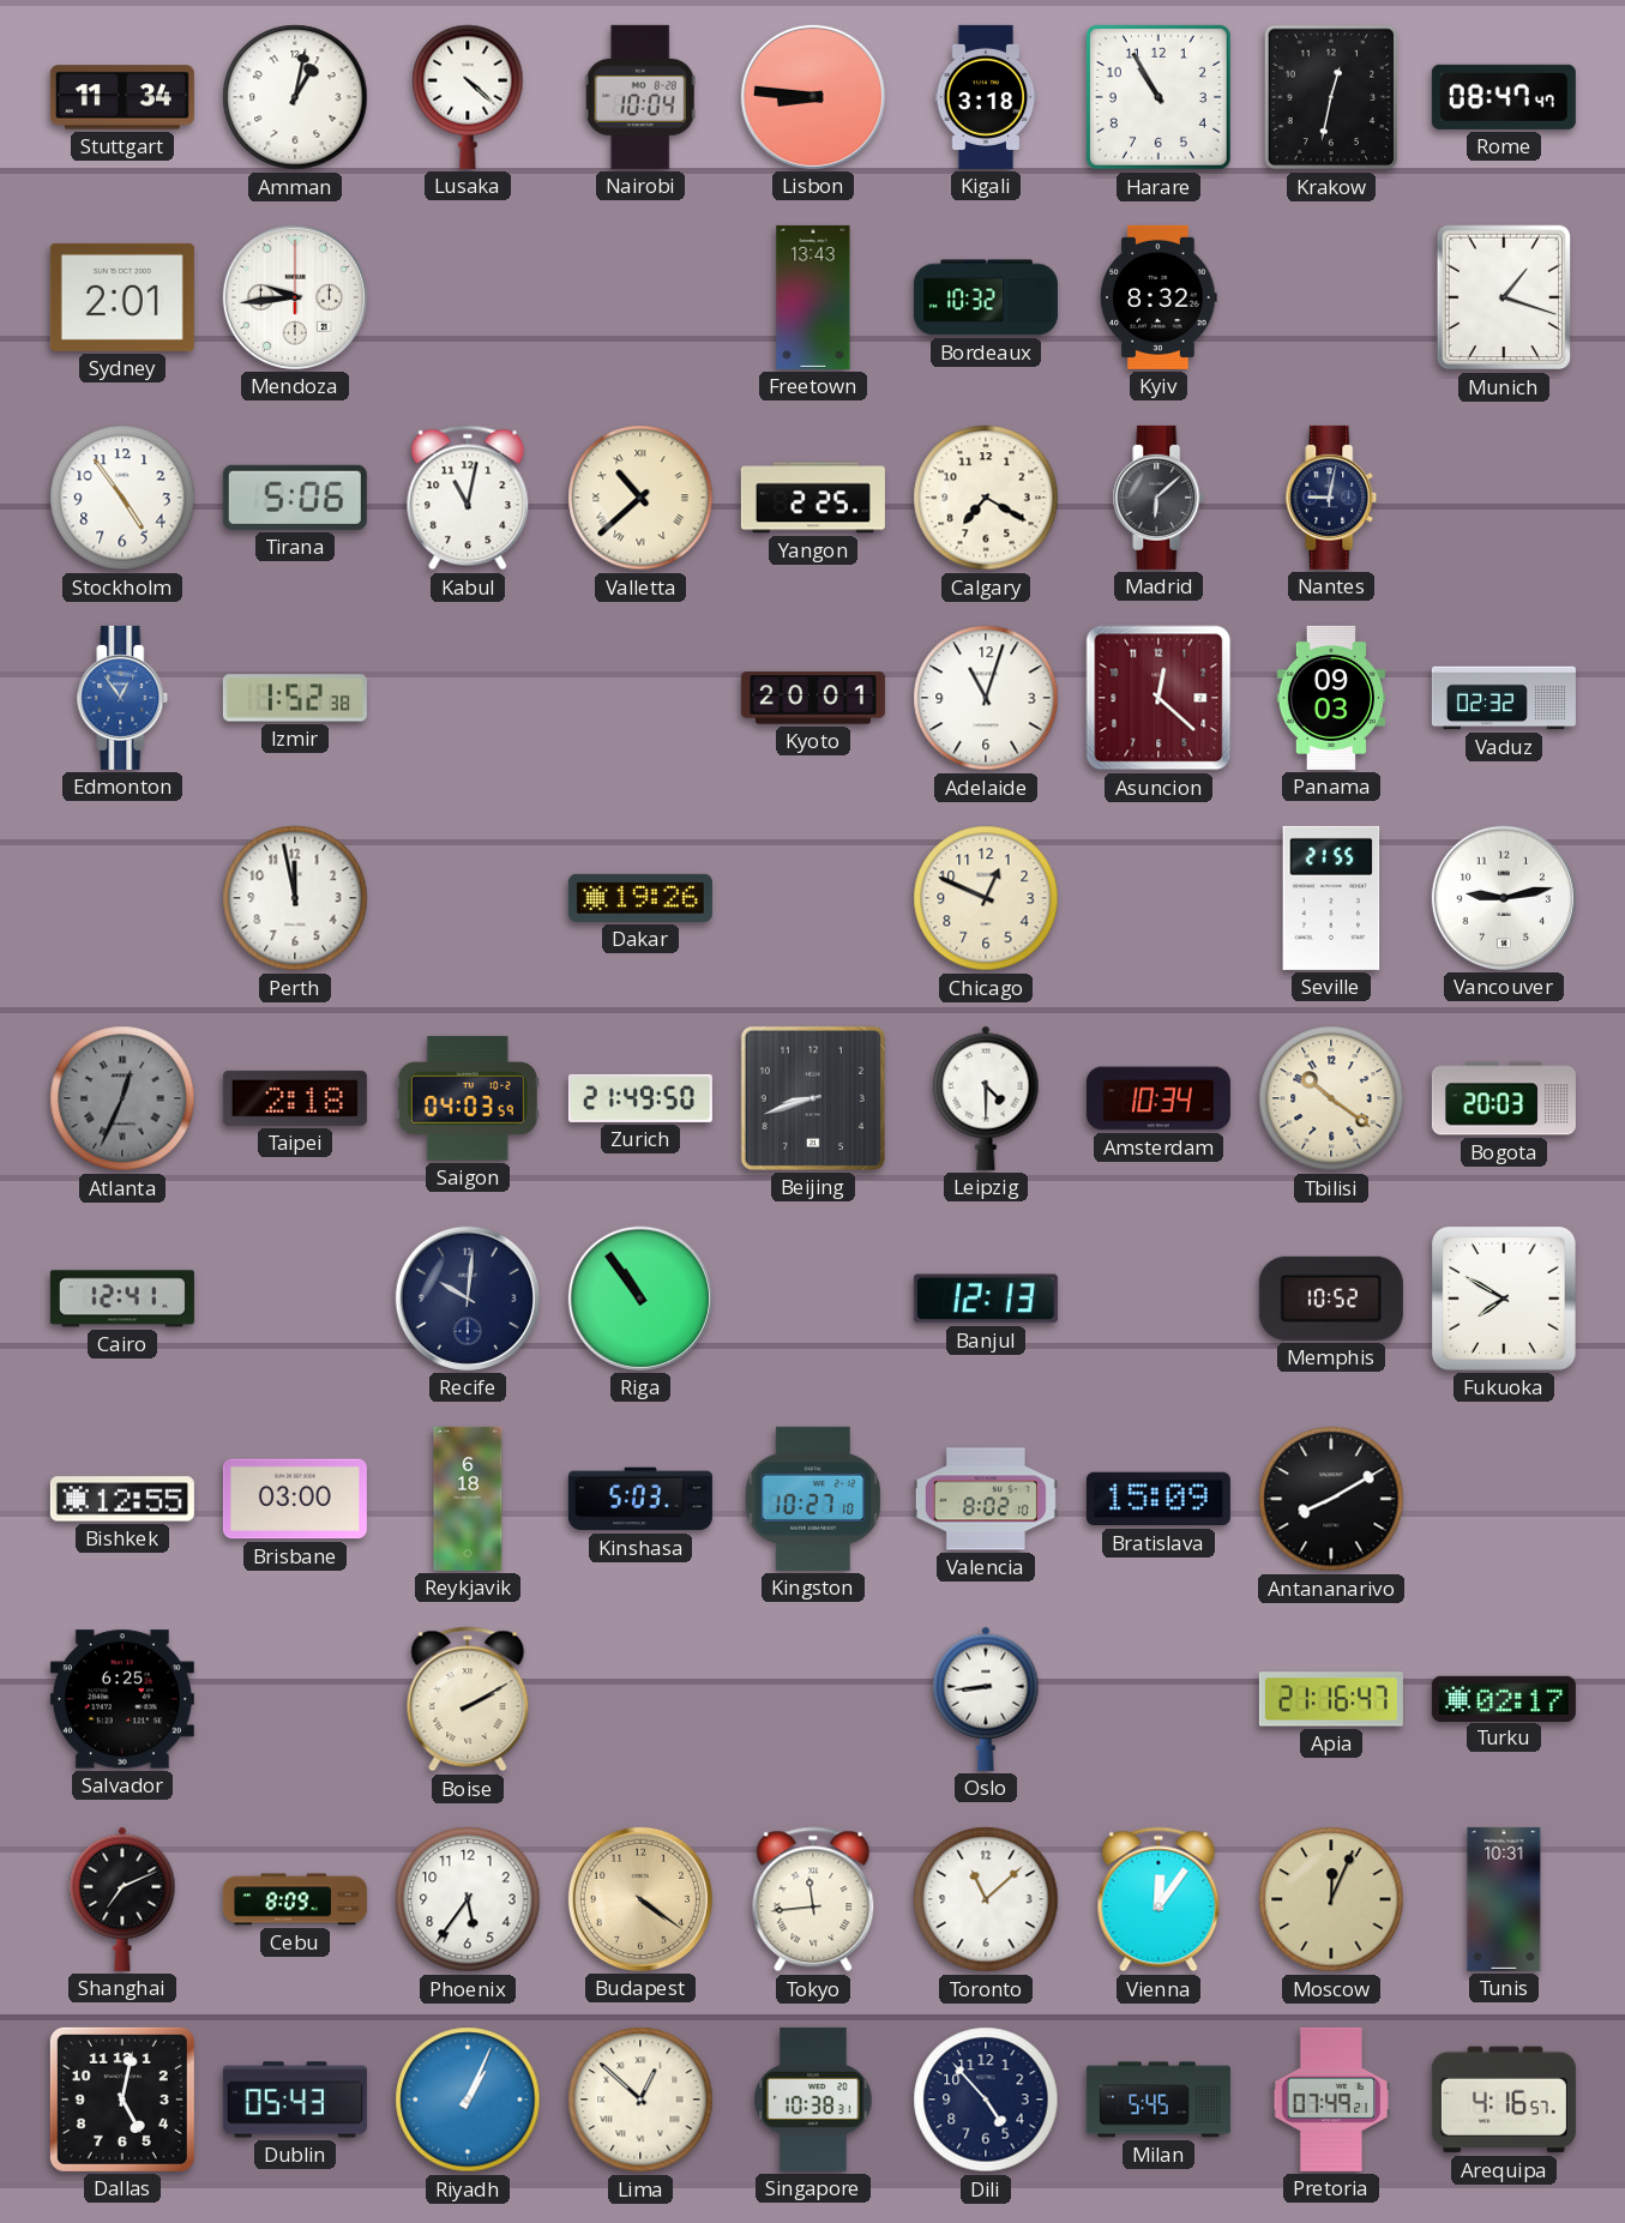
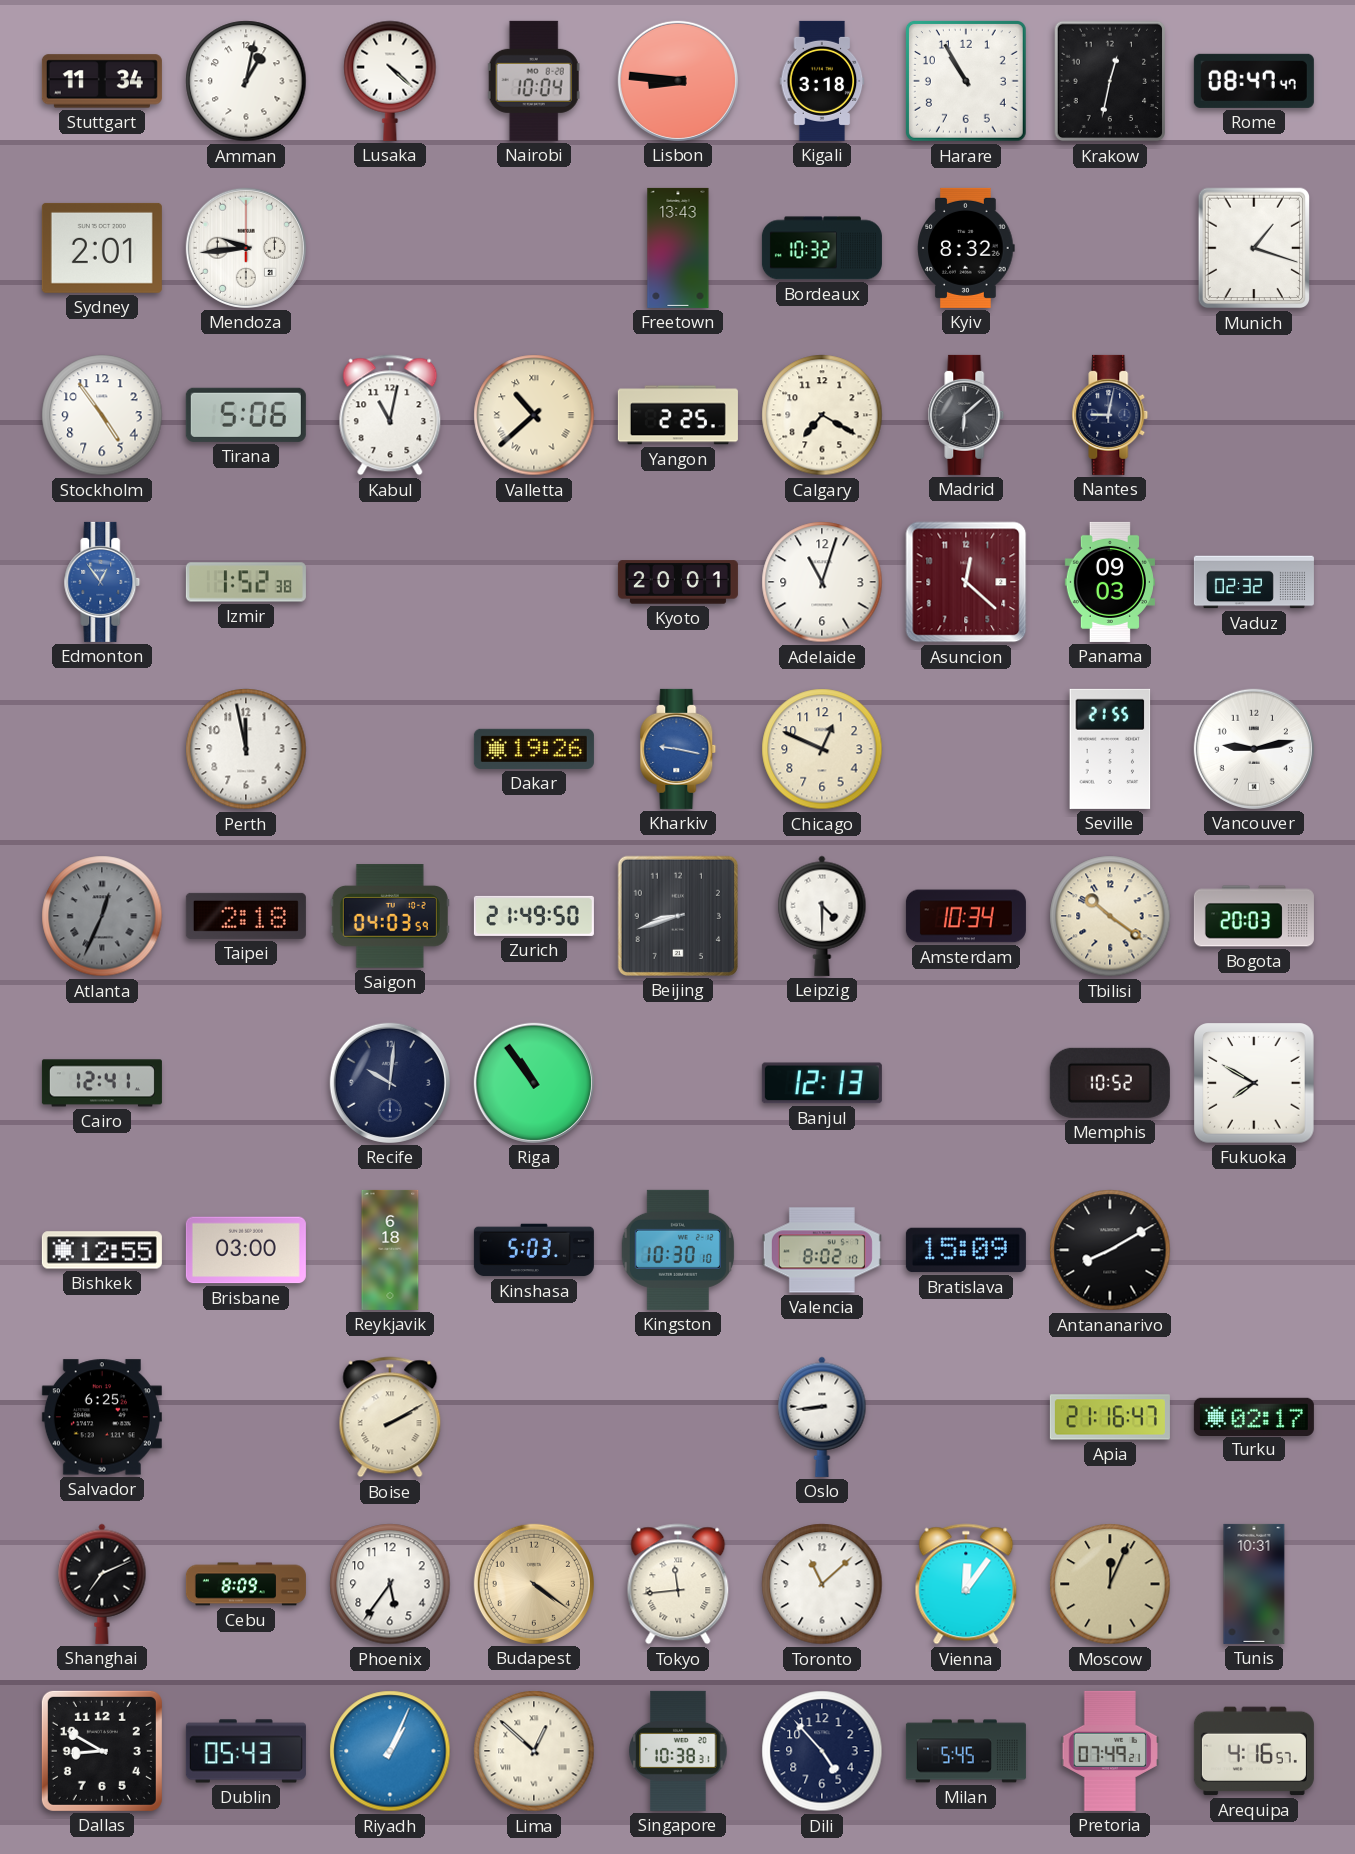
Kharkiv: none -> 9:17
Kingston: 10:27 -> 10:30
Dallas: 5:02 -> 8:50
